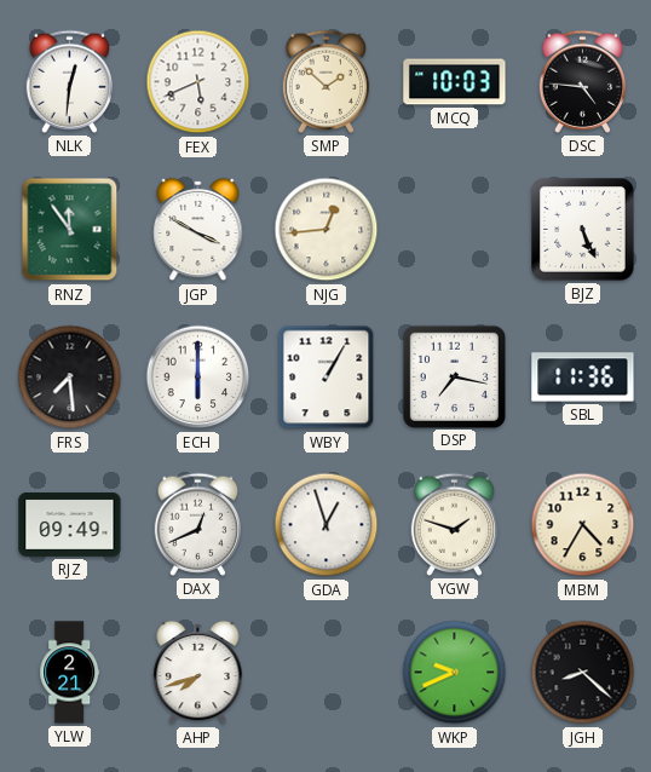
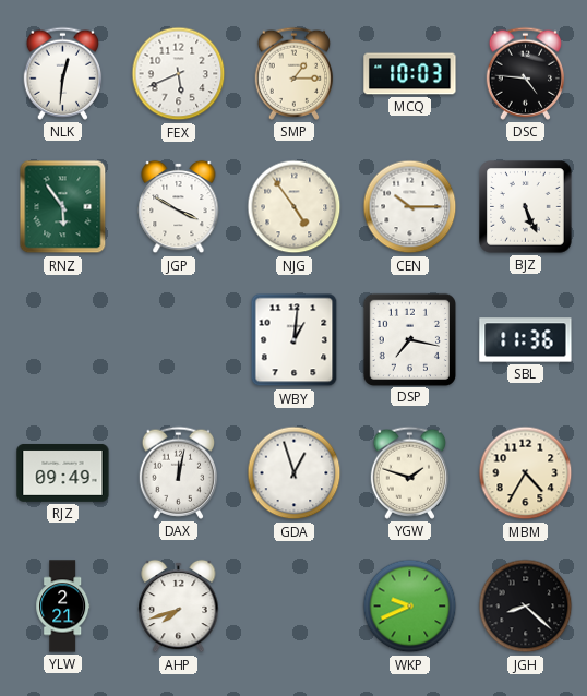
SMP: 1:52 -> 1:15
RNZ: 11:54 -> 5:54
NJG: 12:44 -> 4:54
CEN: none -> 10:15
FRS: 7:29 -> none
ECH: 6:00 -> none
WBY: 1:05 -> 1:01
DAX: 12:41 -> 12:02
